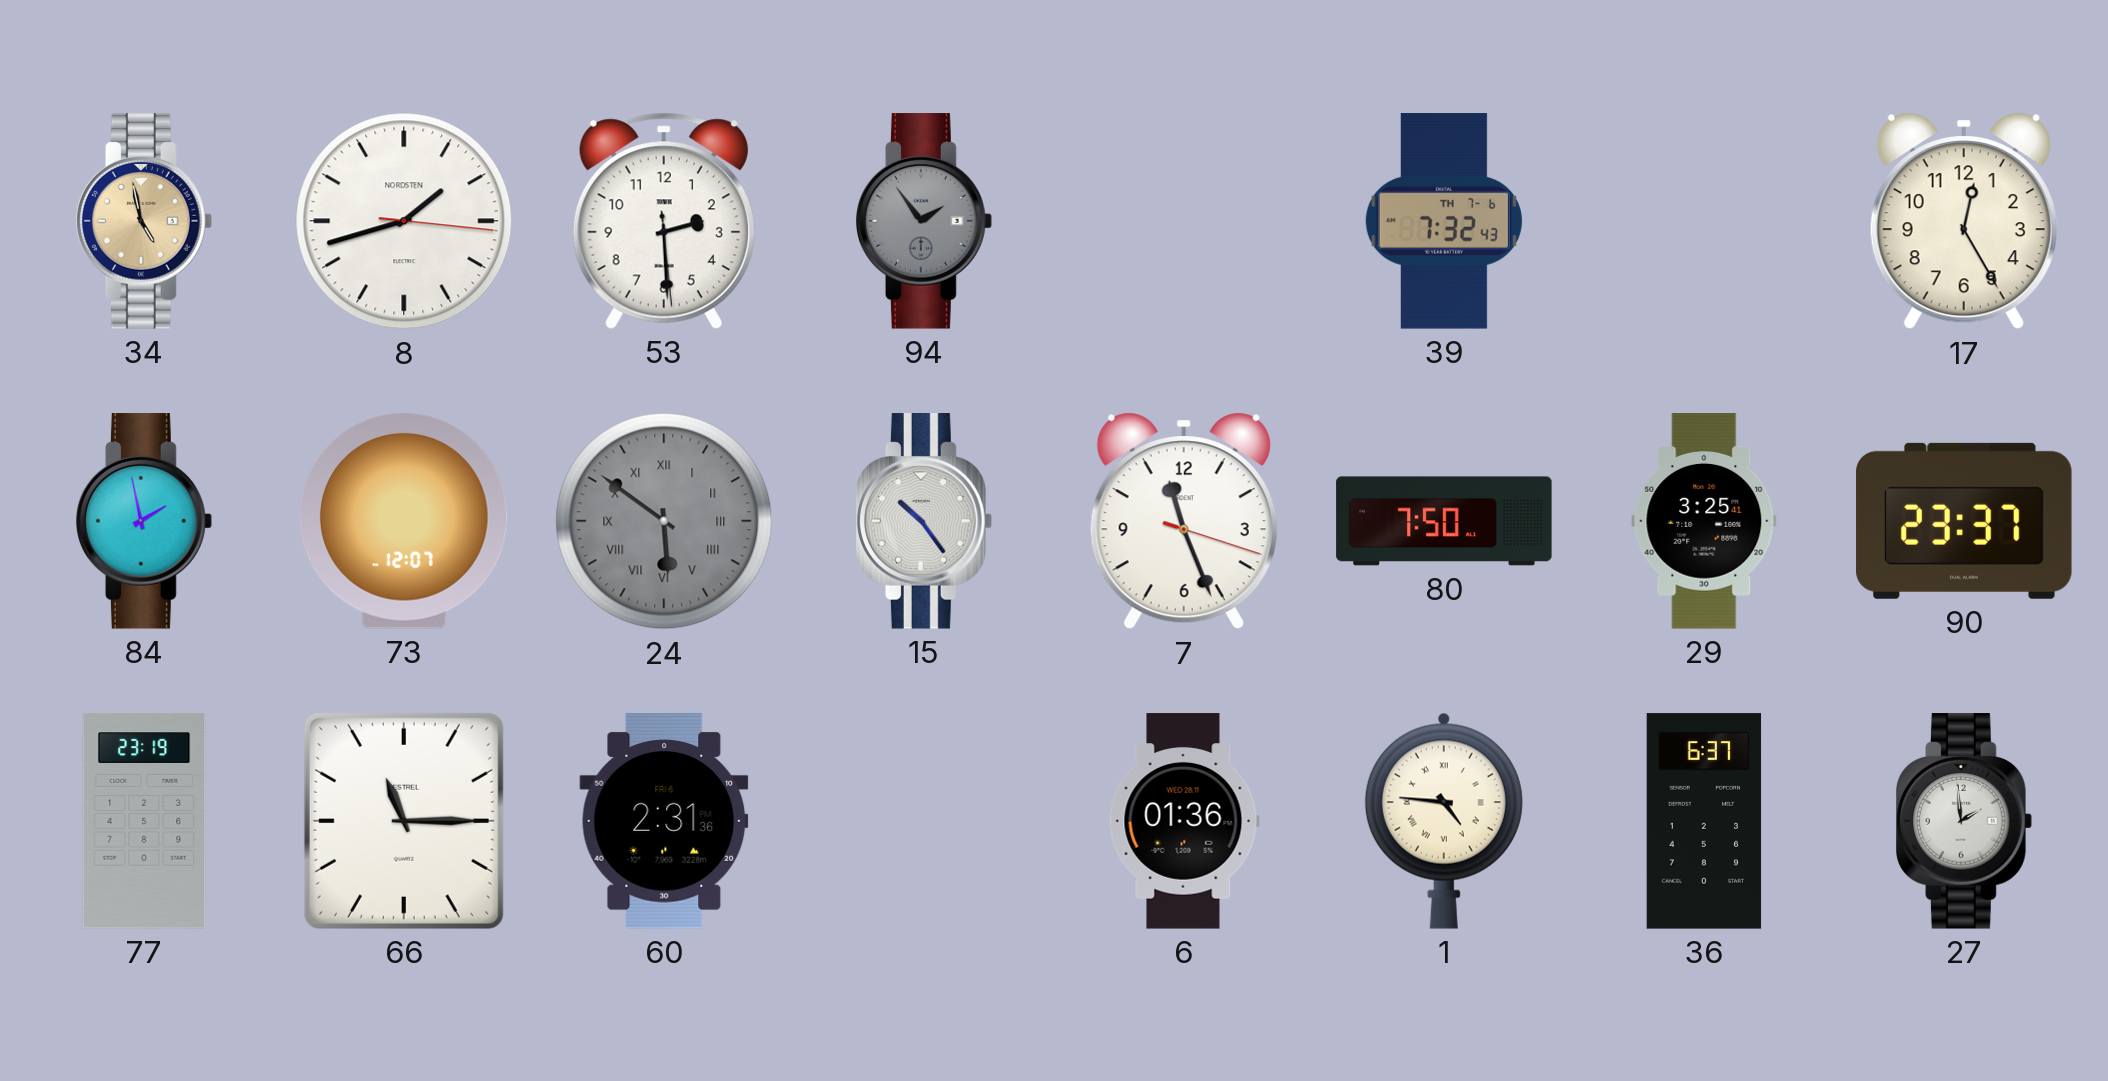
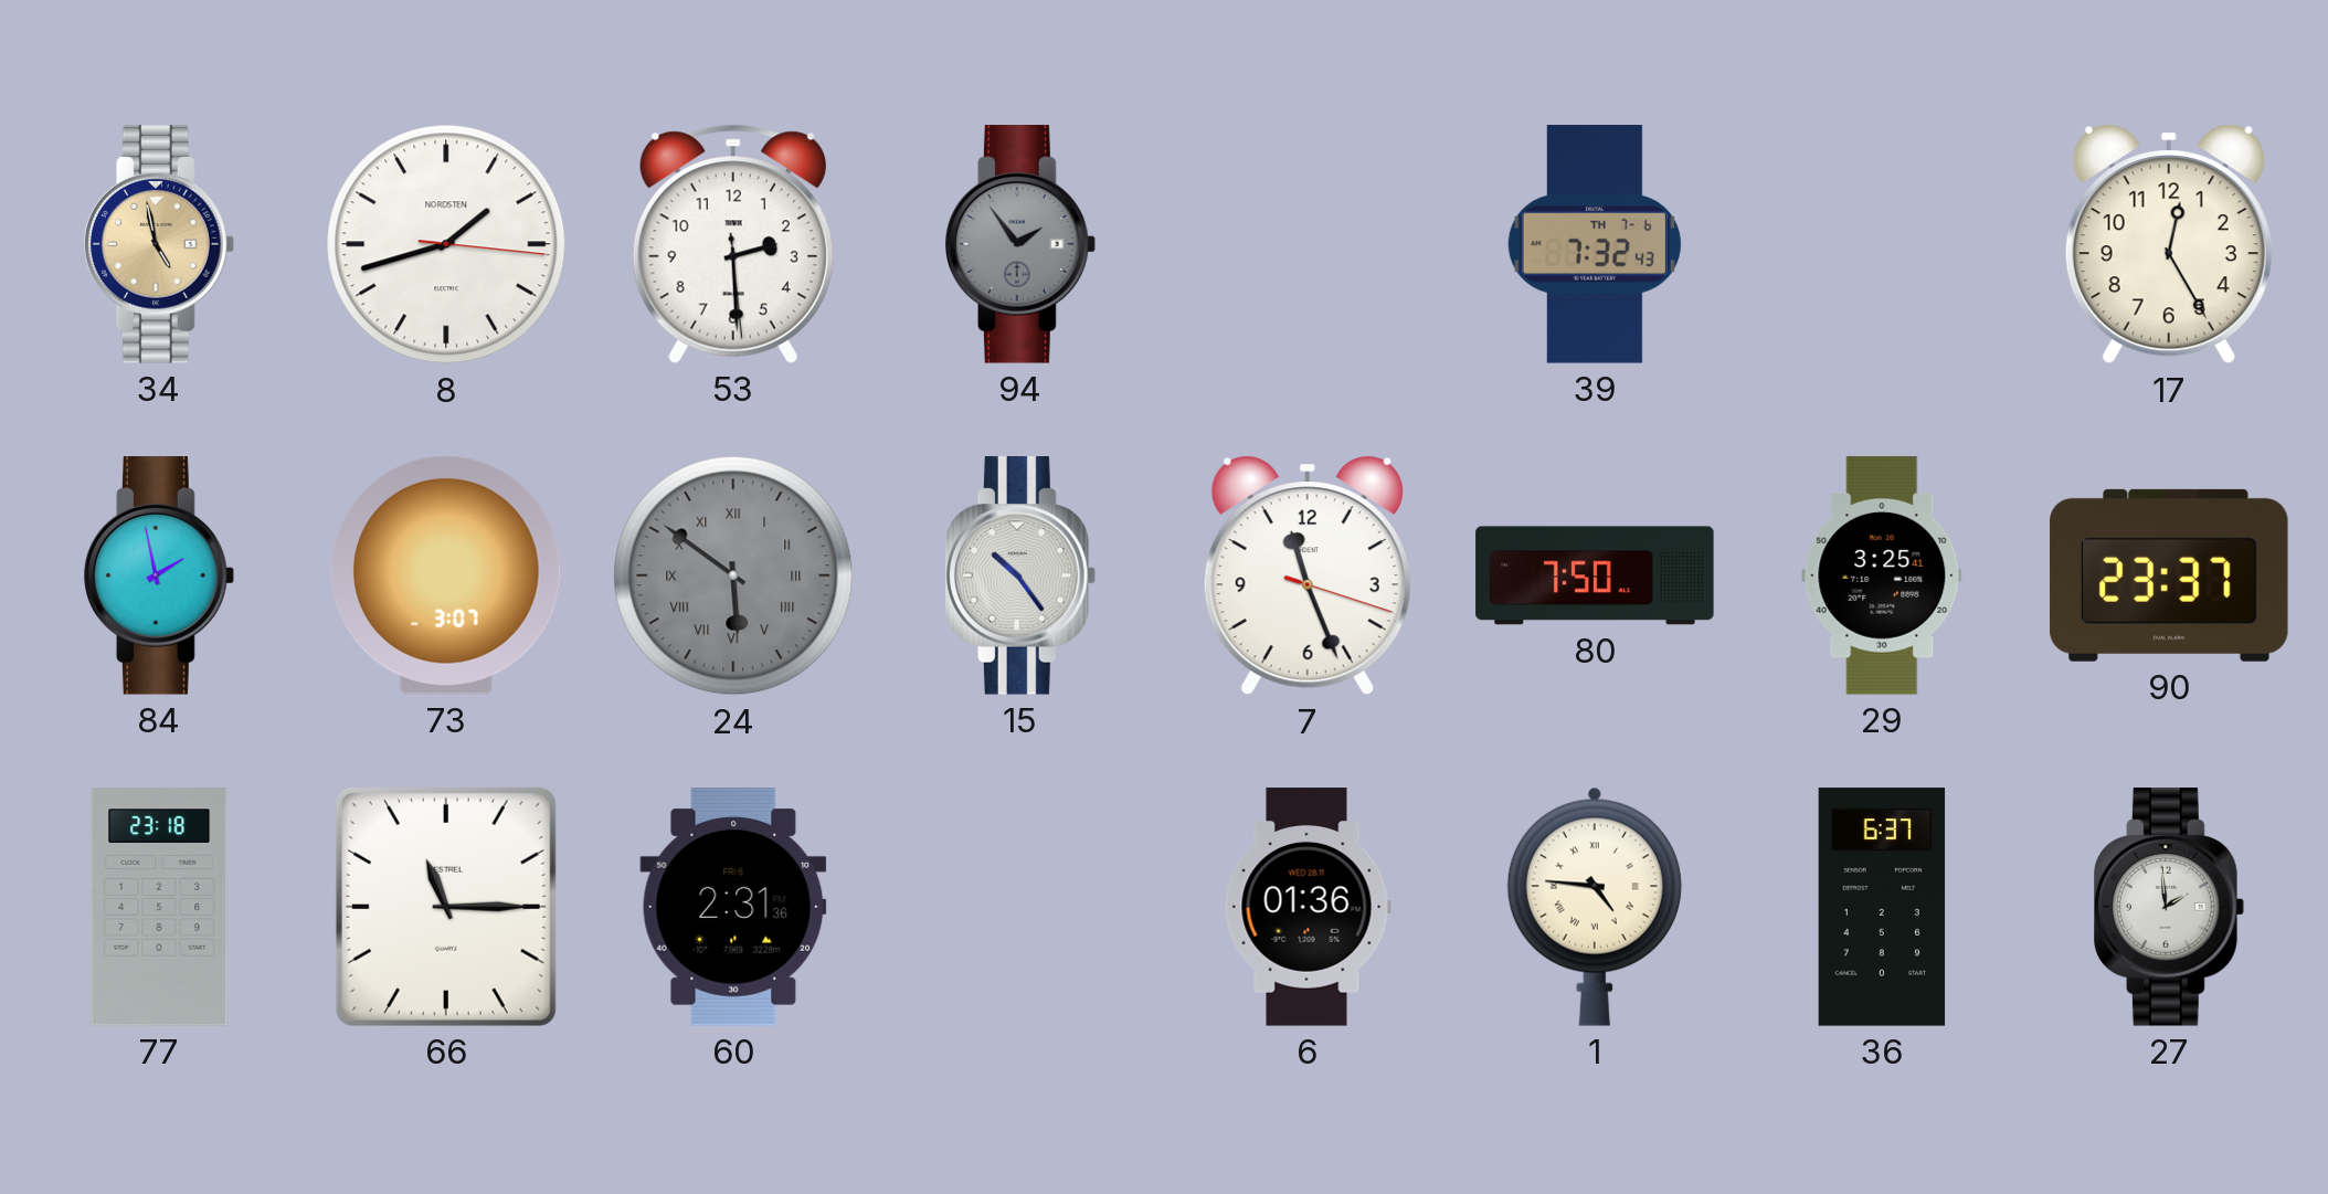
73: 12:07 -> 3:07
77: 23:19 -> 23:18
